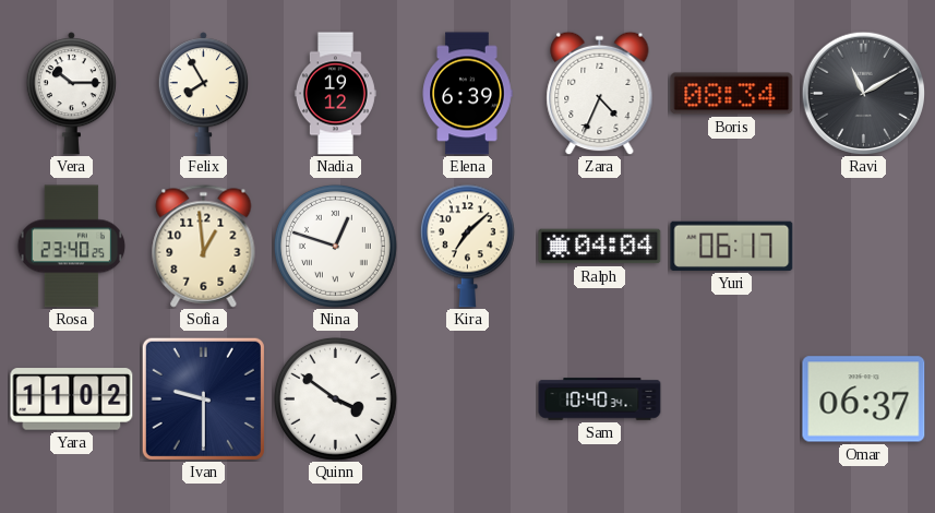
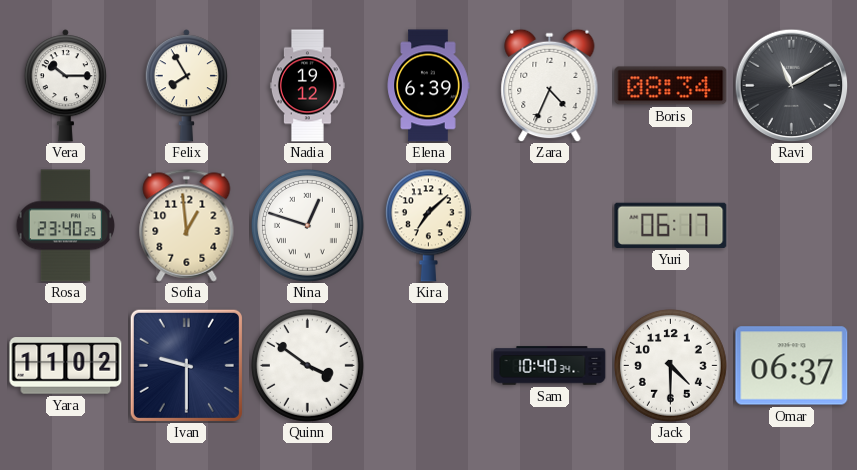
Ralph: 04:04 -> none
Jack: none -> 4:30
